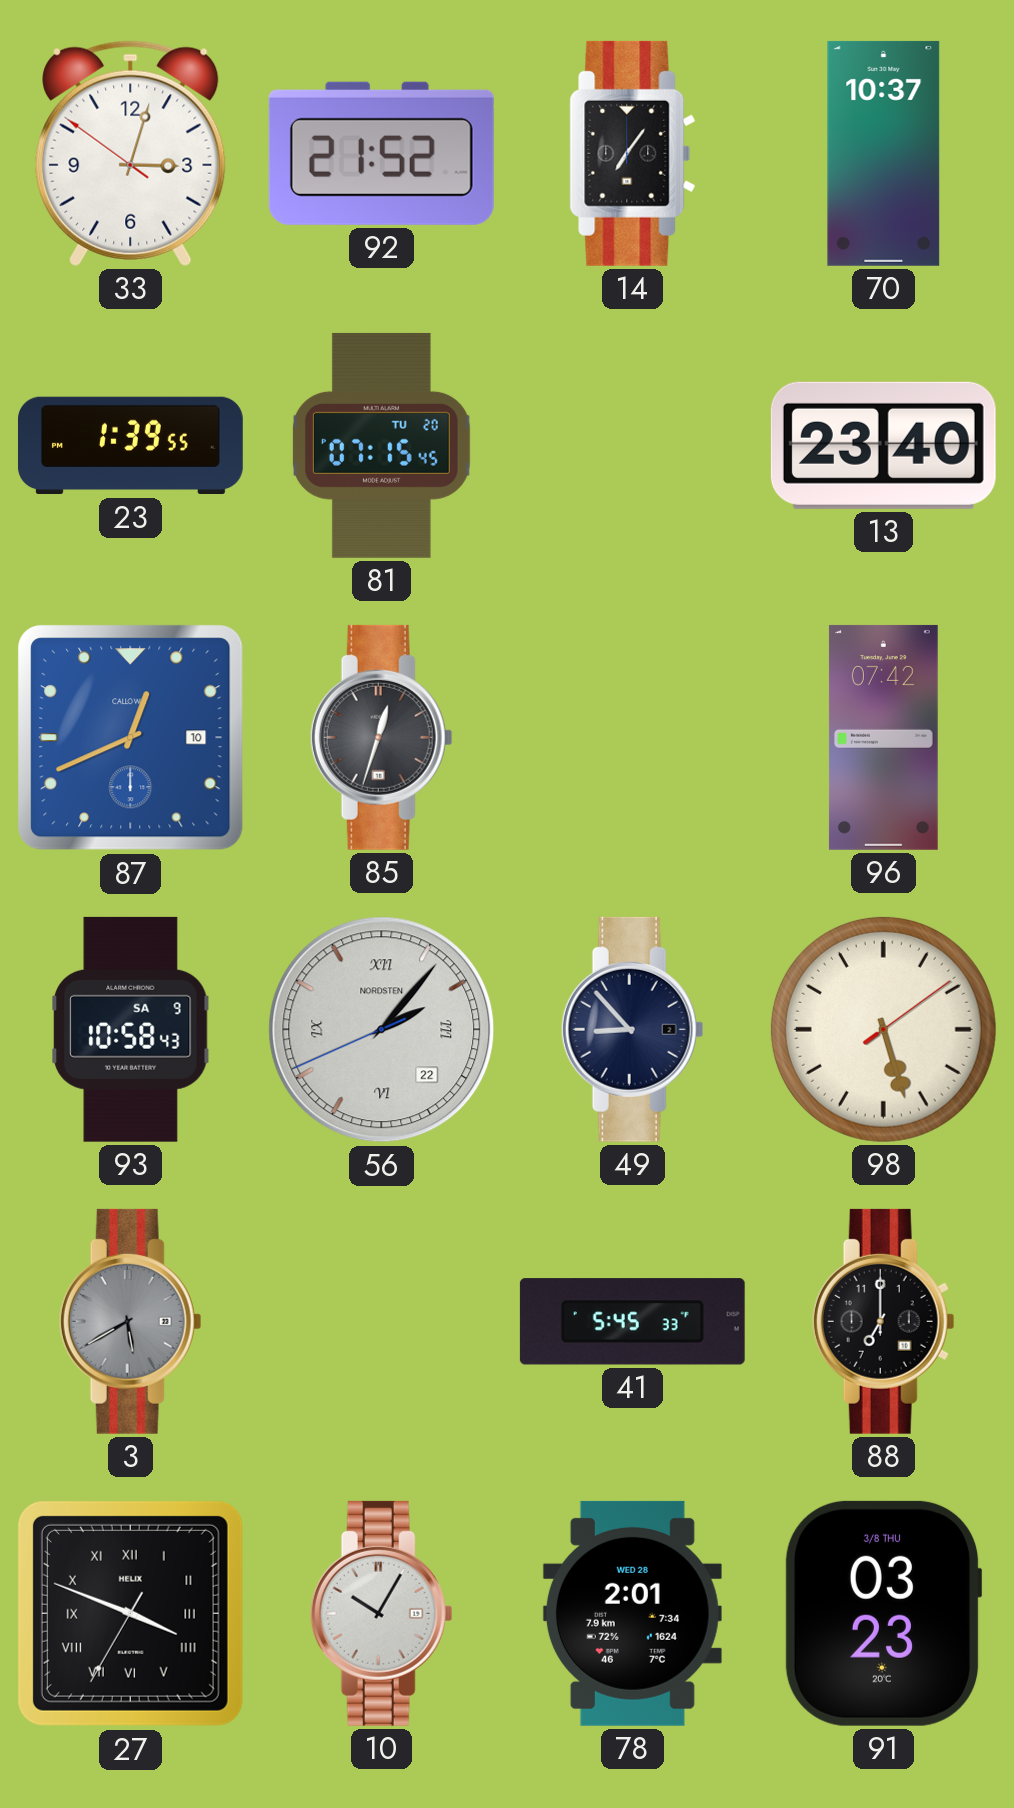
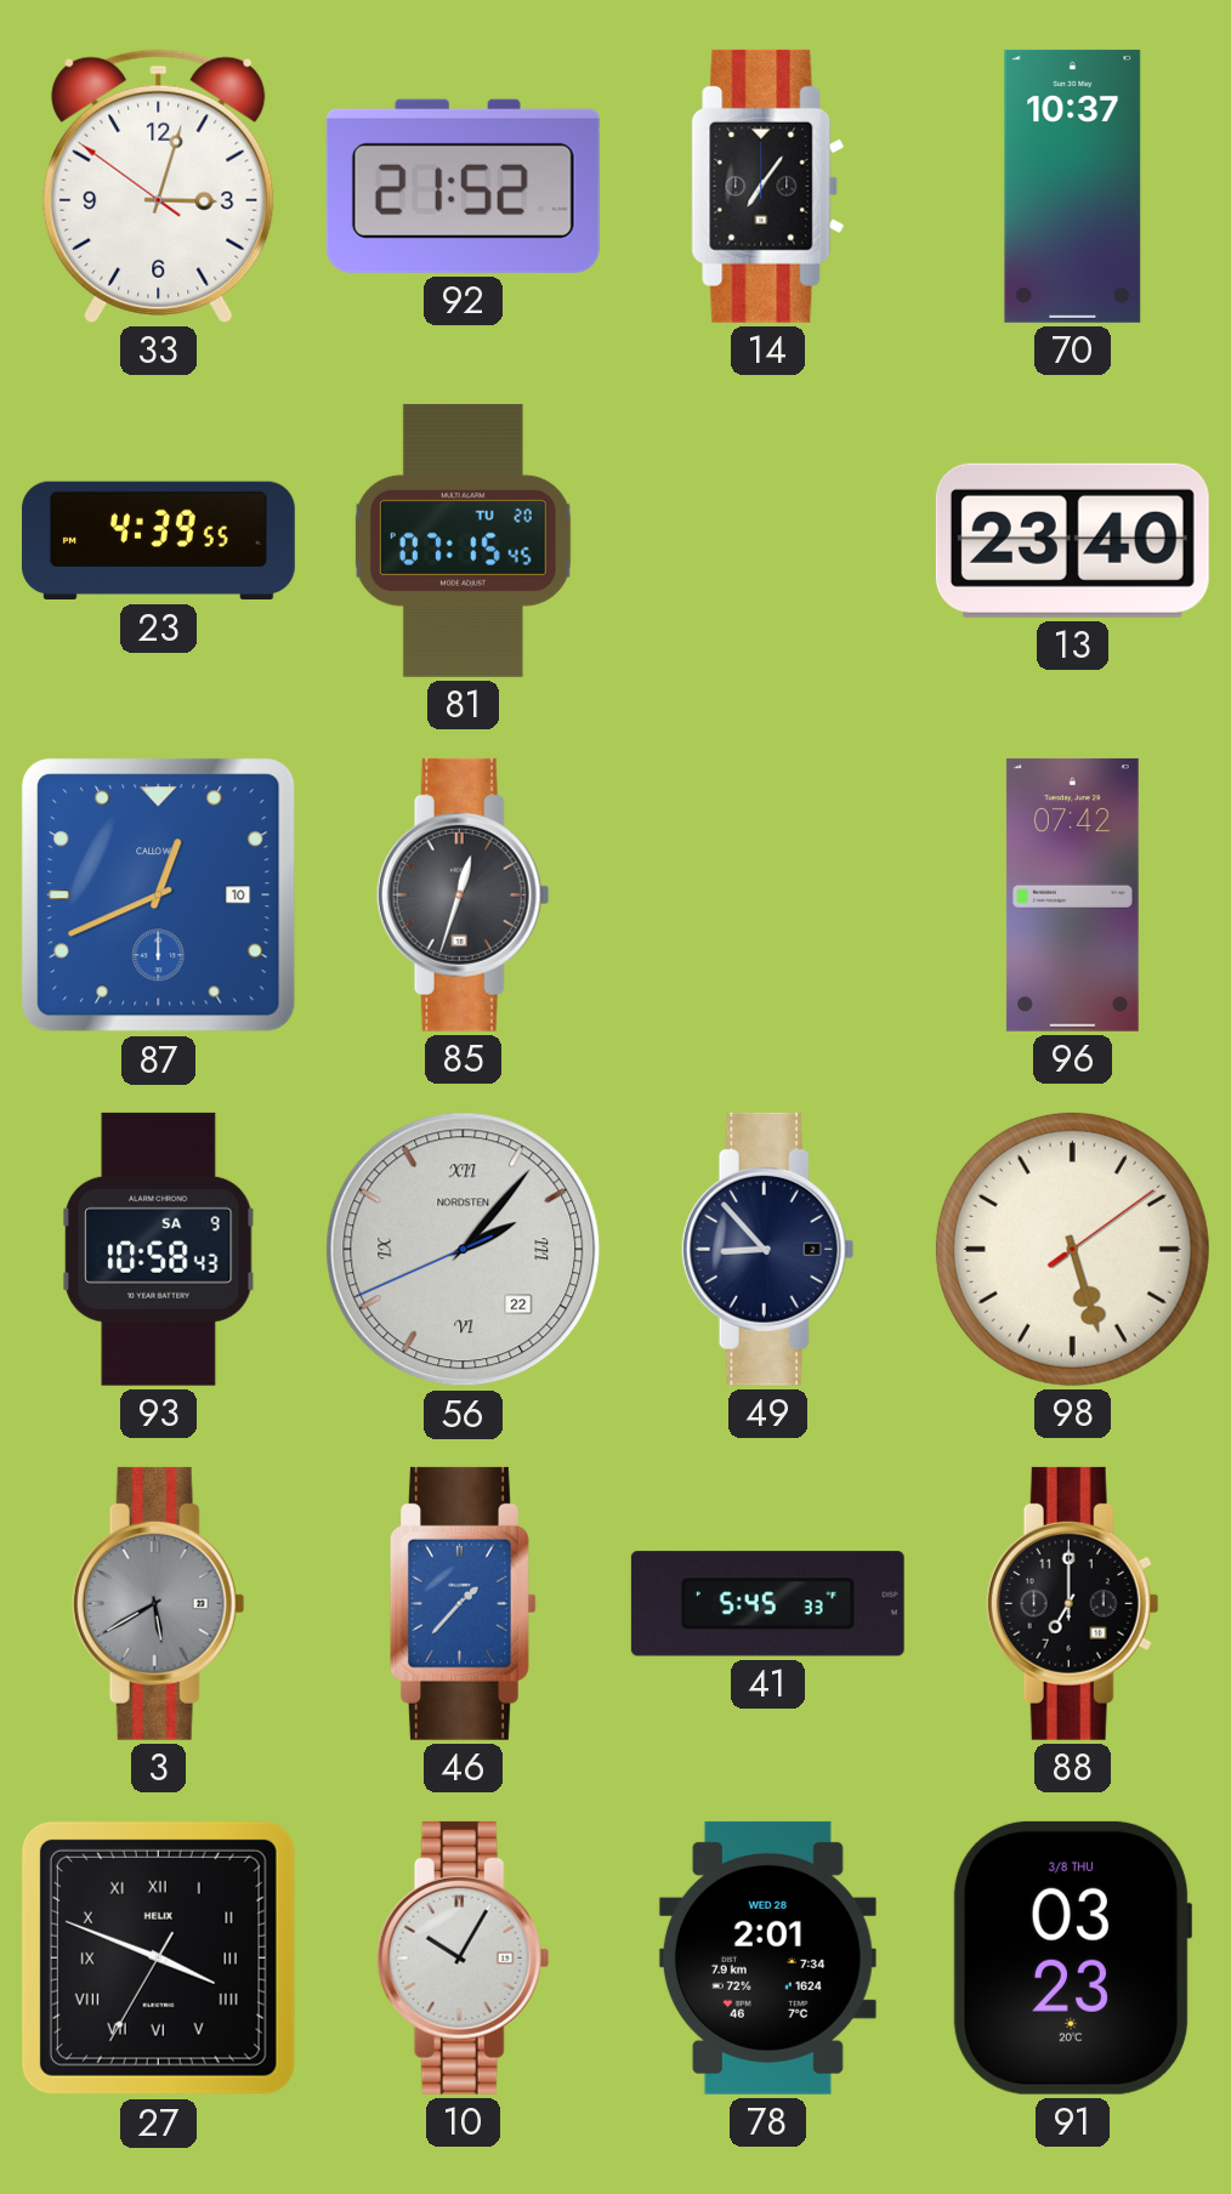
23: 1:39 -> 4:39
46: none -> 1:37
